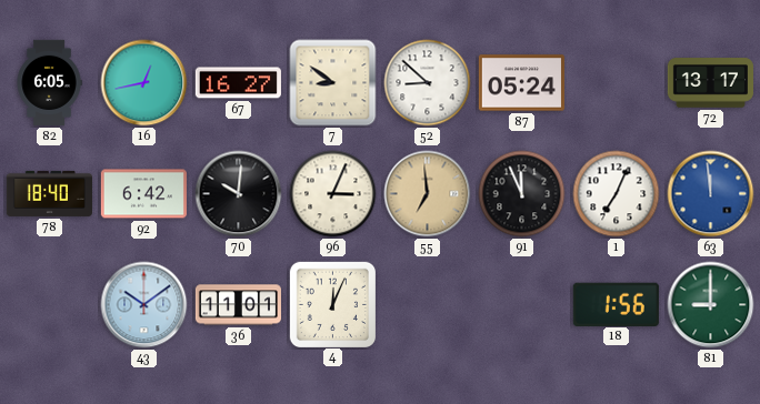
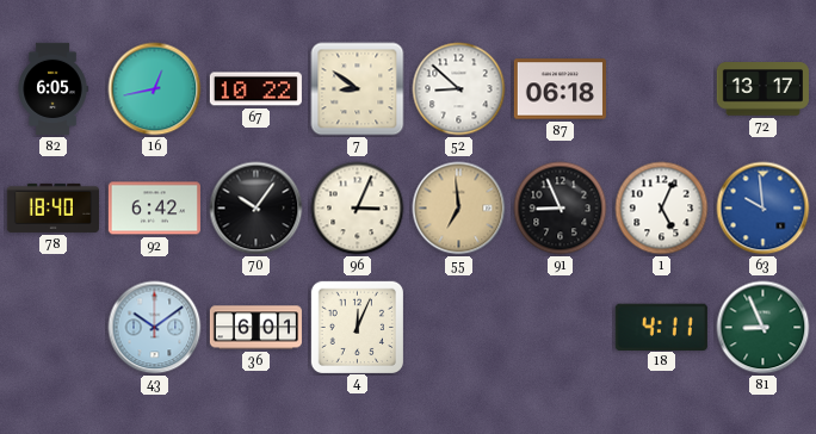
67: 16:27 -> 10:22
87: 05:24 -> 06:18
70: 10:01 -> 10:06
91: 11:56 -> 8:56
1: 7:04 -> 5:04
63: 11:59 -> 9:59
36: 11:01 -> 6:01
18: 1:56 -> 4:11
81: 9:00 -> 8:56
